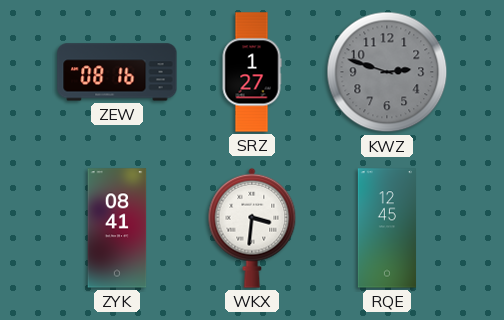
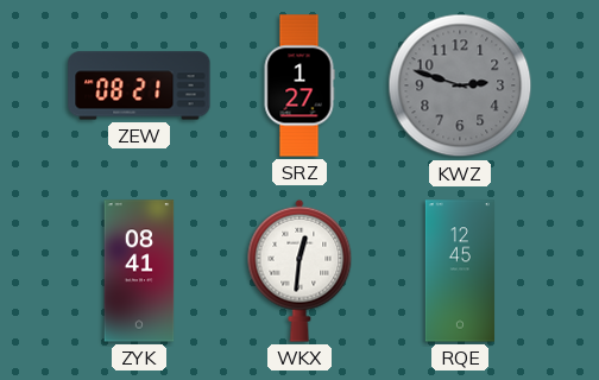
ZEW: 08:16 -> 08:21
WKX: 3:31 -> 12:31
